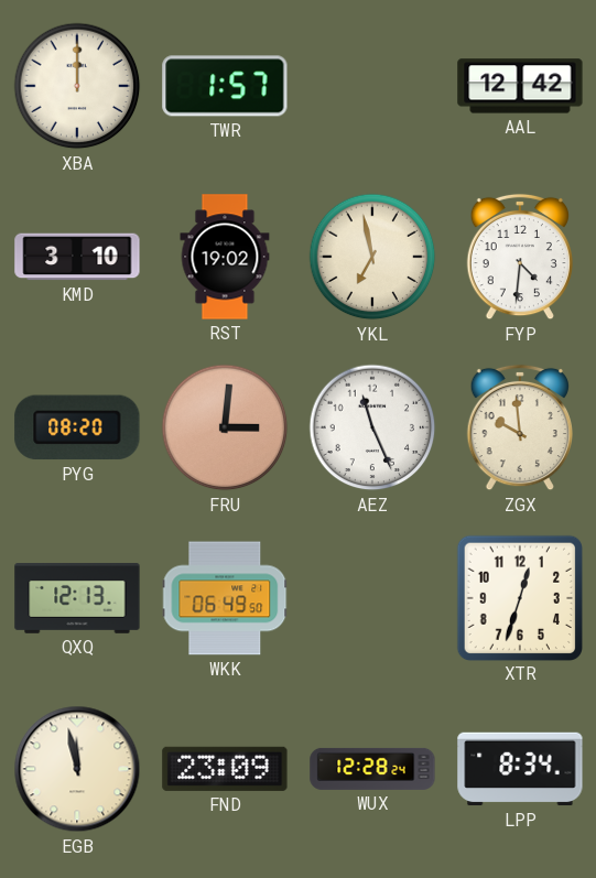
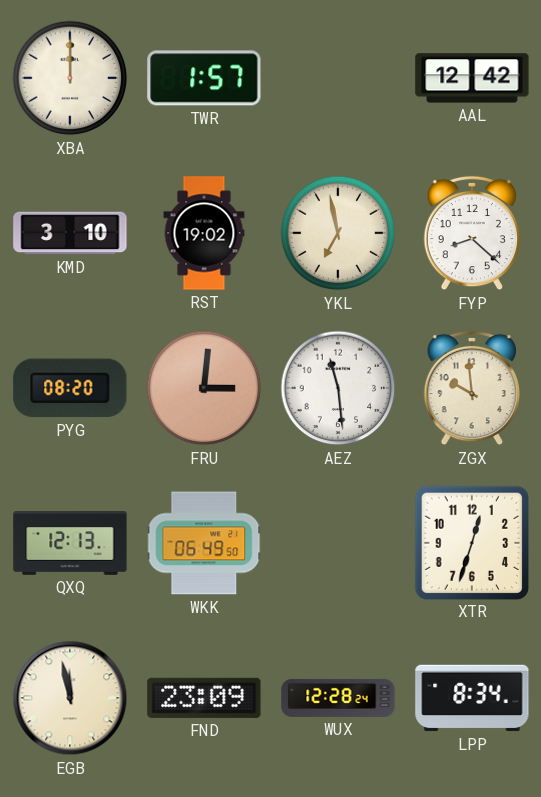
FYP: 4:31 -> 8:22
AEZ: 11:26 -> 11:29
